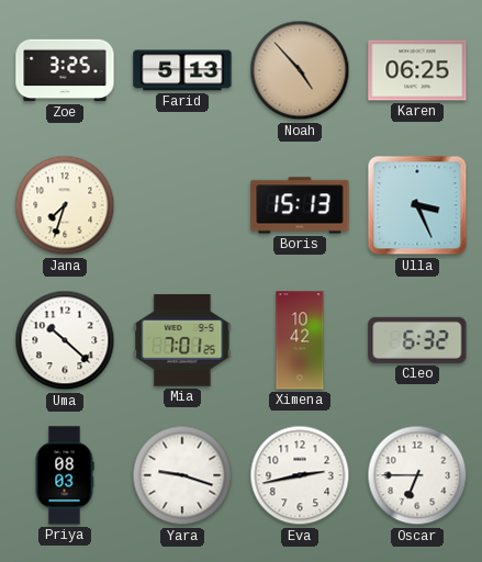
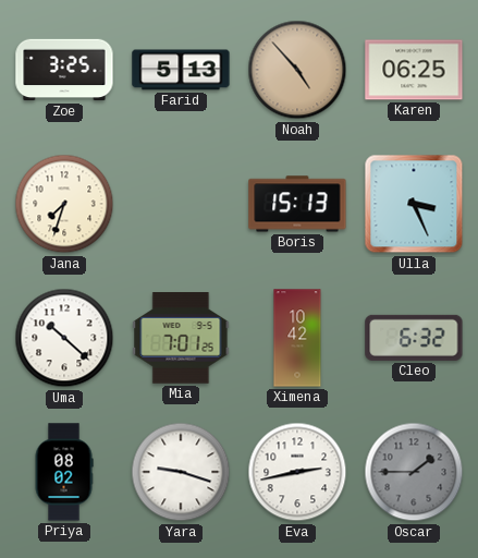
Priya: 08:03 -> 08:02
Oscar: 6:45 -> 1:45
Oscar dial: white -> grey
